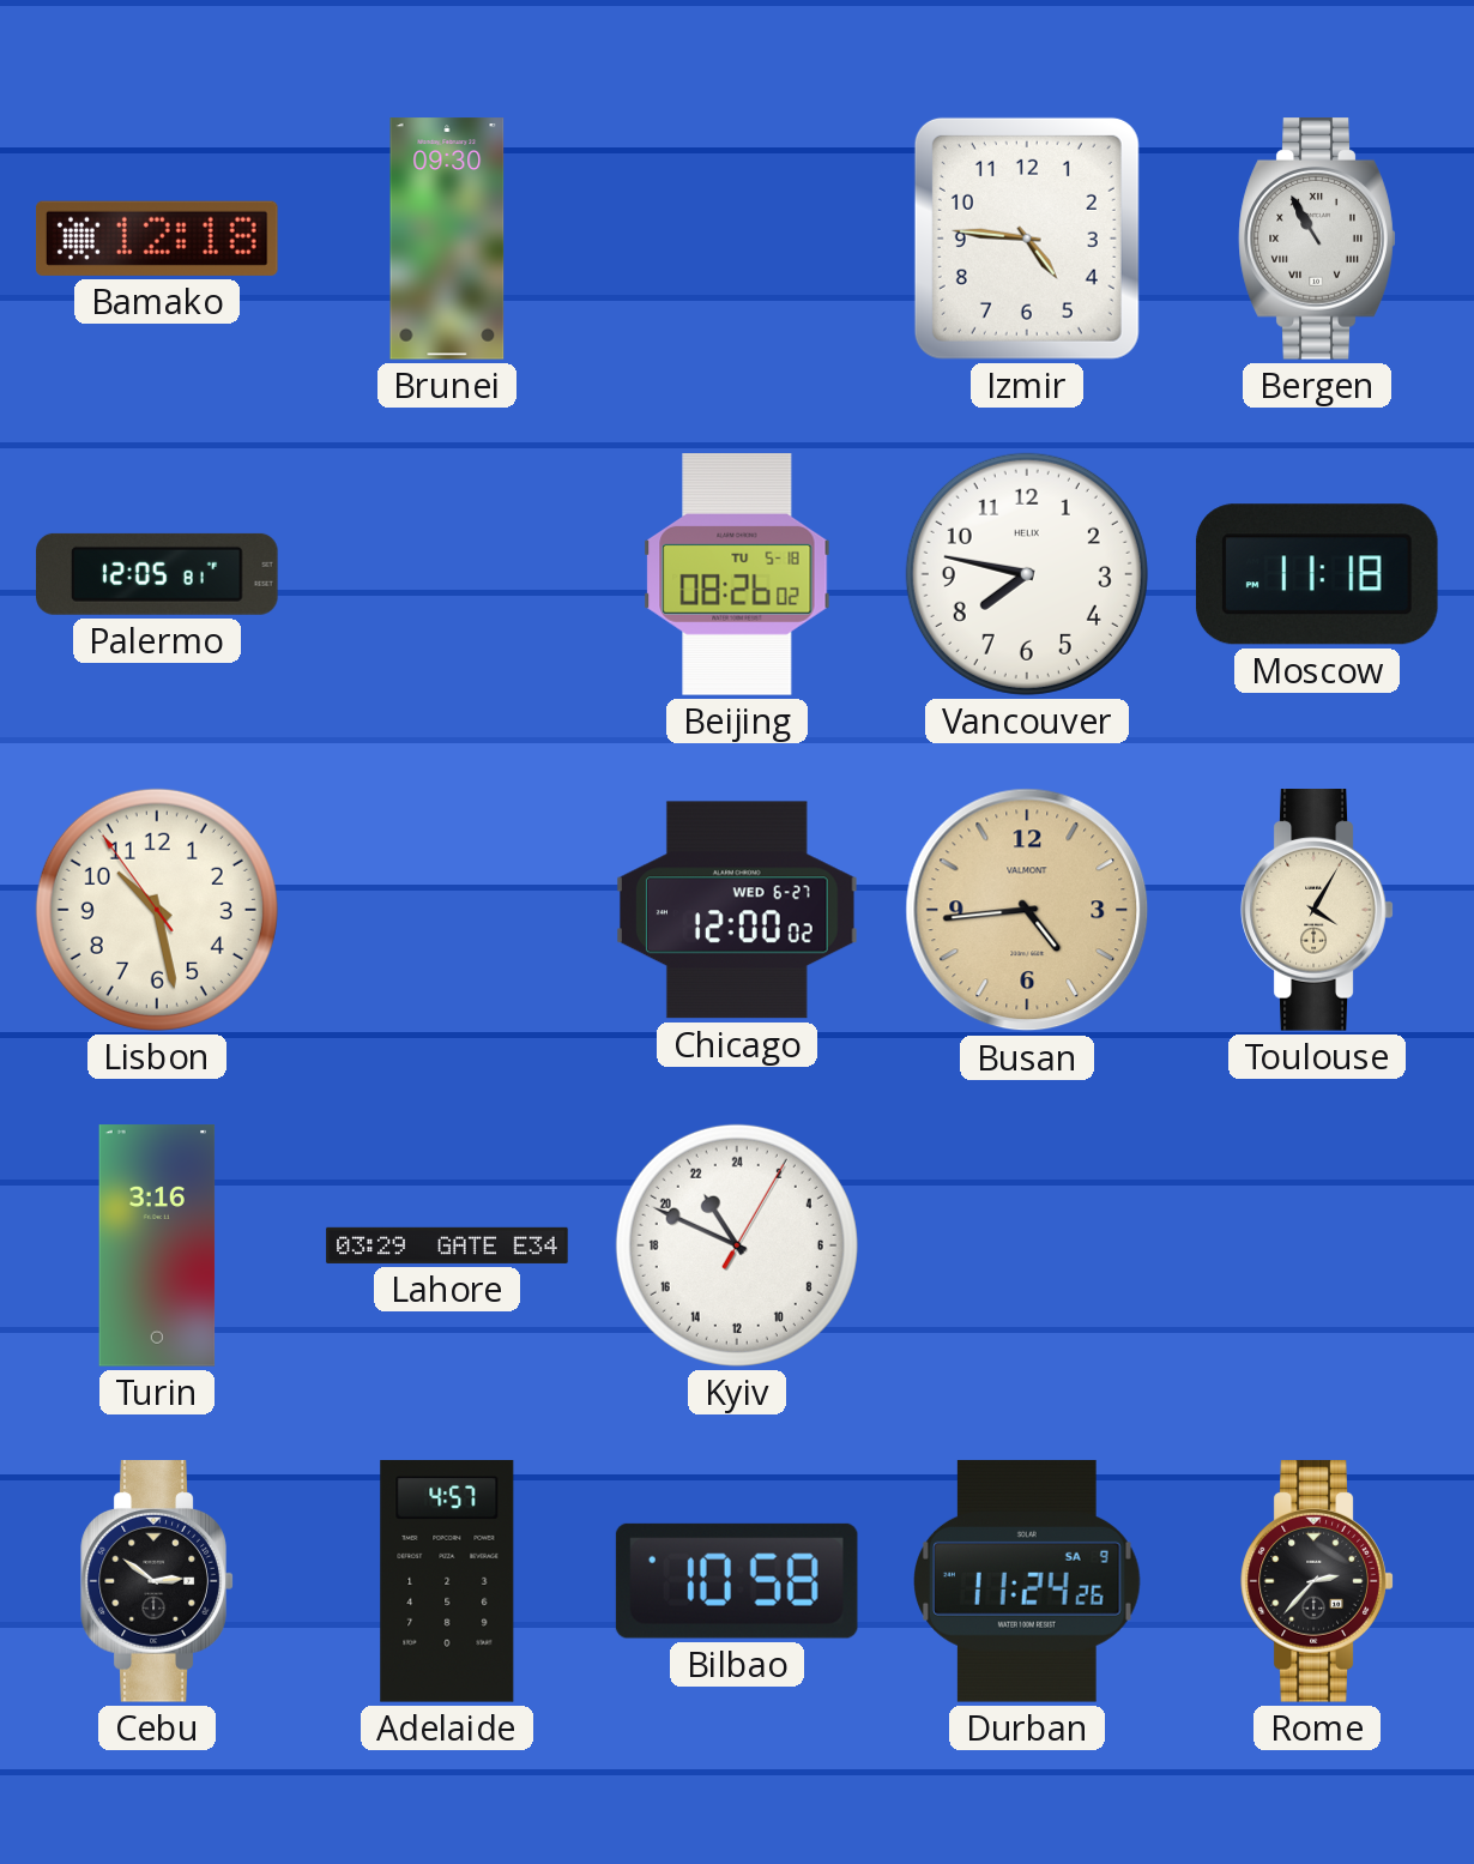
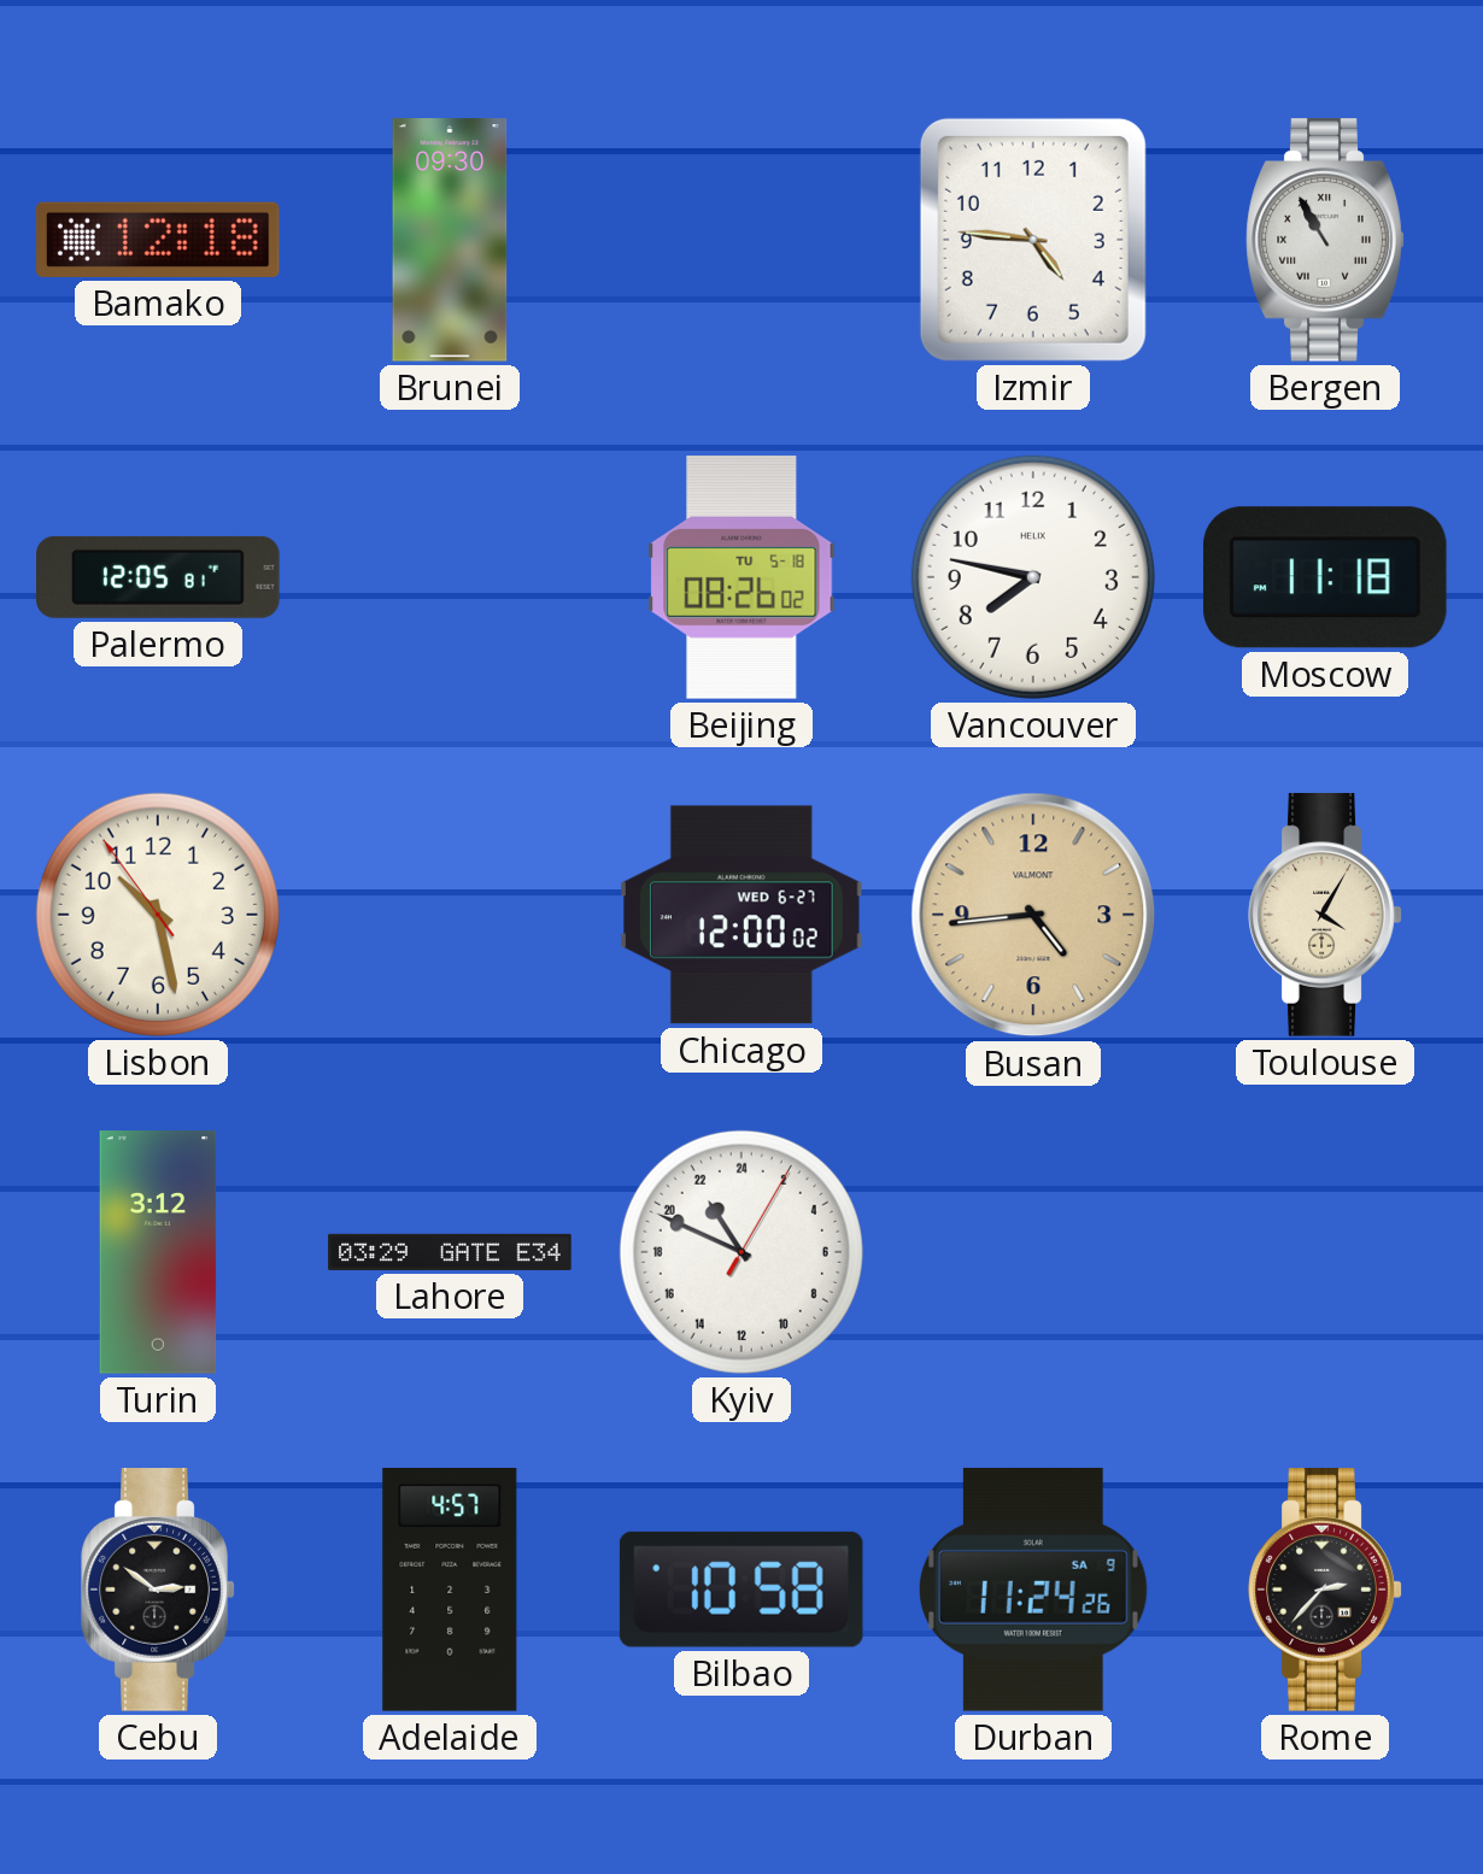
Turin: 3:16 -> 3:12
